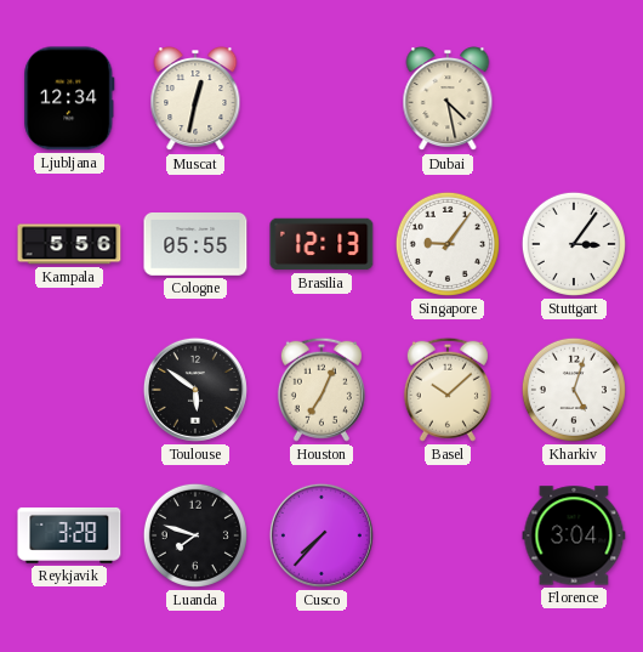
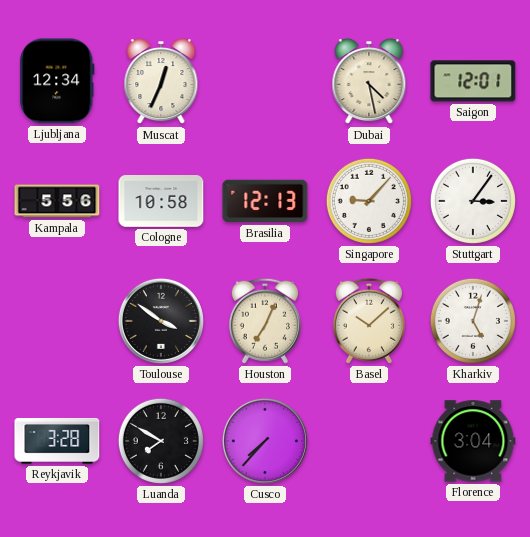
Muscat: 12:32 -> 12:34
Saigon: none -> 12:01
Cologne: 05:55 -> 10:58
Singapore: 9:06 -> 9:07
Toulouse: 5:51 -> 3:51
Luanda: 7:48 -> 7:50
